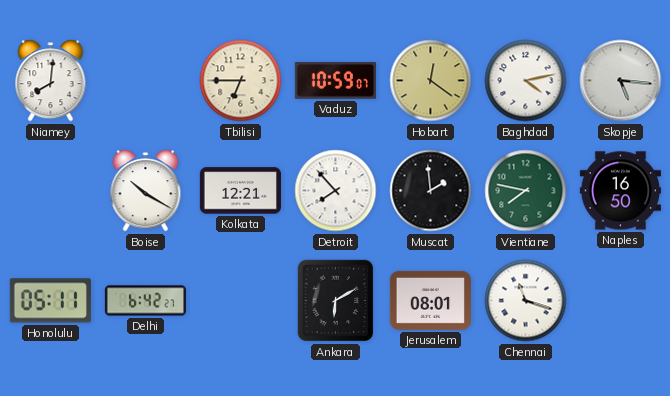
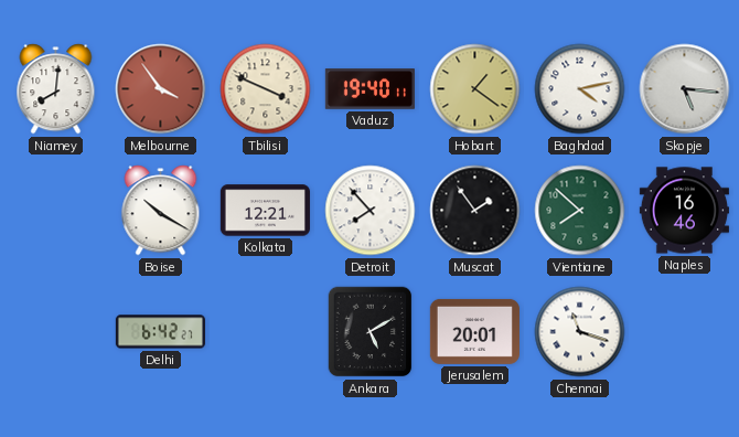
Melbourne: none -> 3:54
Tbilisi: 6:45 -> 3:49
Vaduz: 10:59 -> 19:40
Hobart: 12:21 -> 1:21
Muscat: 1:59 -> 1:54
Vientiane: 7:47 -> 7:52
Naples: 16:50 -> 16:46
Honolulu: 05:11 -> none
Ankara: 6:10 -> 5:10
Jerusalem: 08:01 -> 20:01
